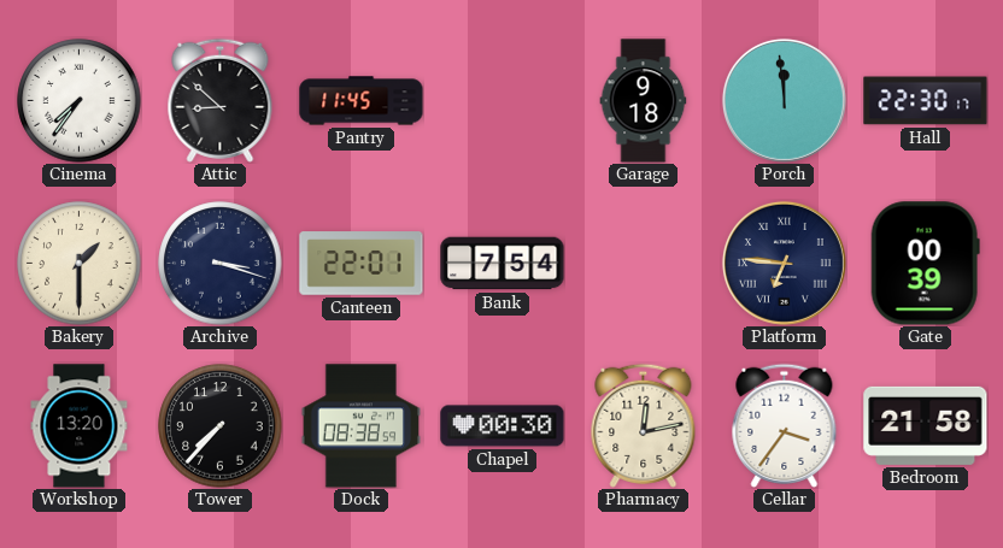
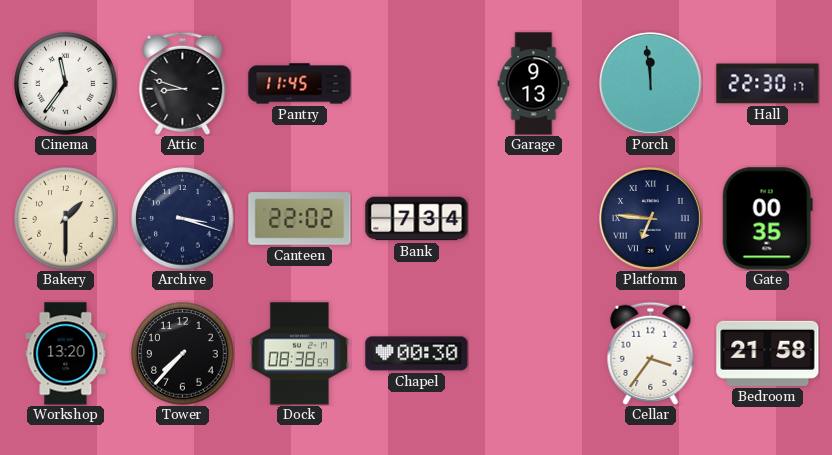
Cinema: 7:36 -> 11:36
Attic: 8:52 -> 8:48
Garage: 9:18 -> 9:13
Canteen: 22:01 -> 22:02
Bank: 7:54 -> 7:34
Gate: 00:39 -> 00:35
Pharmacy: 12:13 -> none
